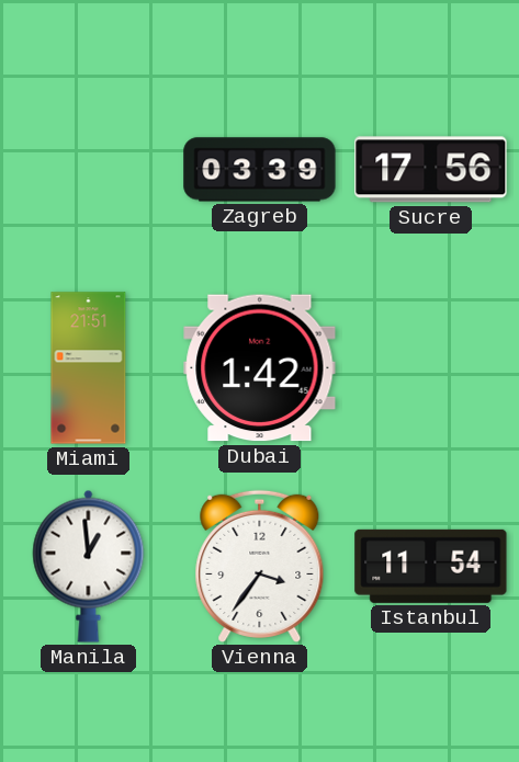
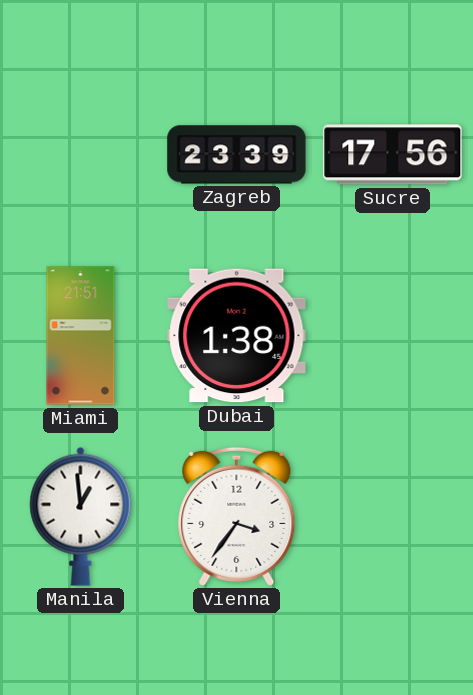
Zagreb: 03:39 -> 23:39
Dubai: 1:42 -> 1:38
Istanbul: 11:54 -> none
